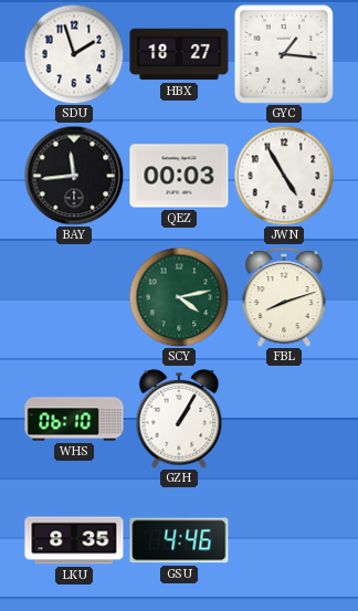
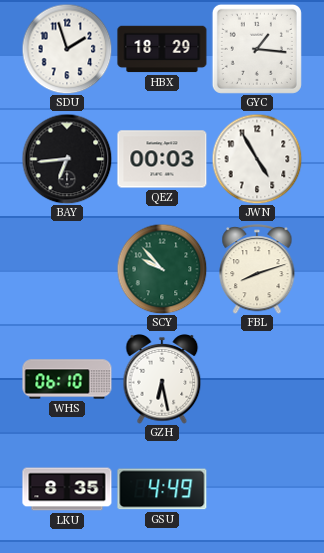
HBX: 18:27 -> 18:29
BAY: 11:44 -> 6:44
SCY: 4:13 -> 9:53
GZH: 1:05 -> 6:28
GSU: 4:46 -> 4:49
